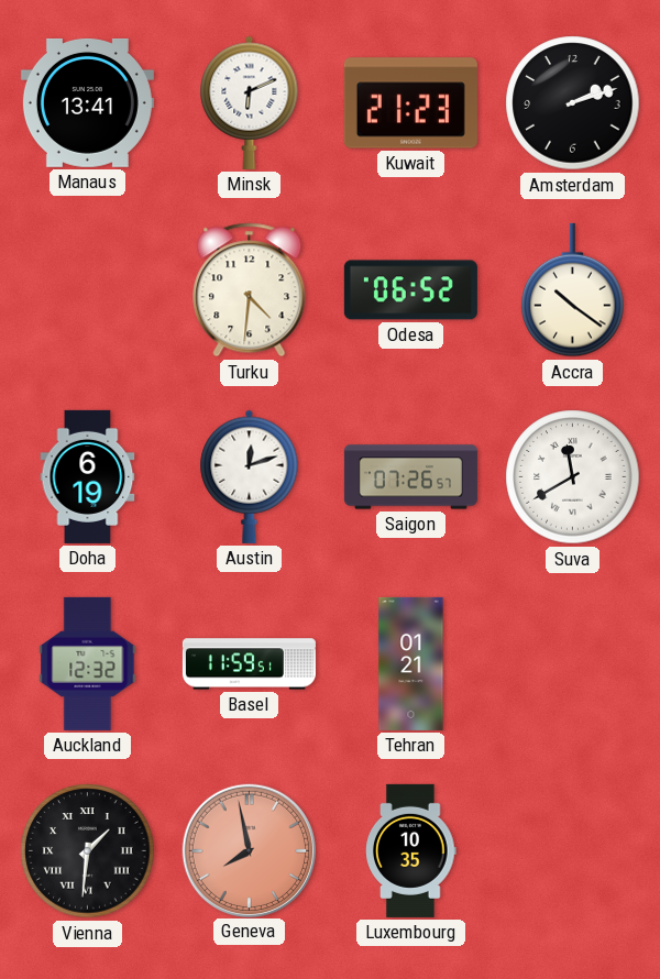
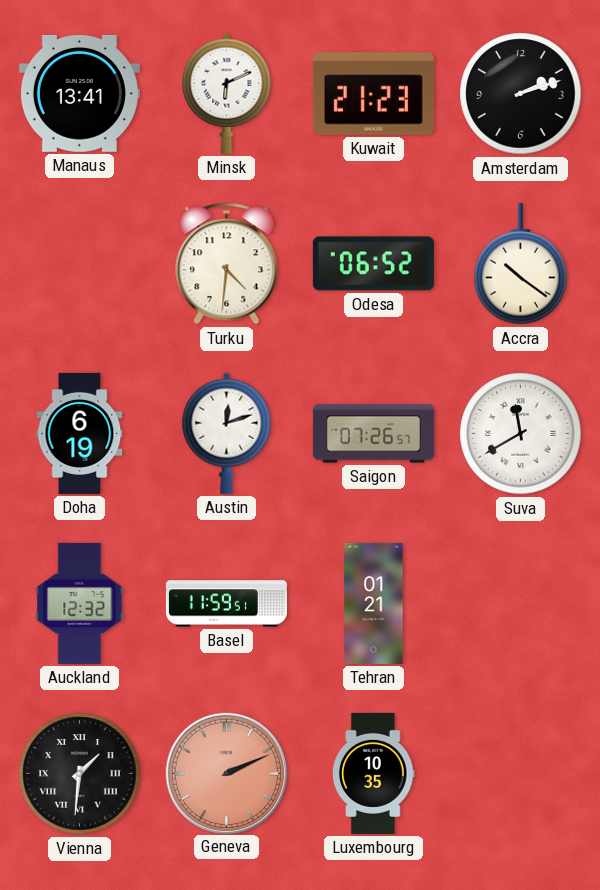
Geneva: 7:58 -> 2:11
